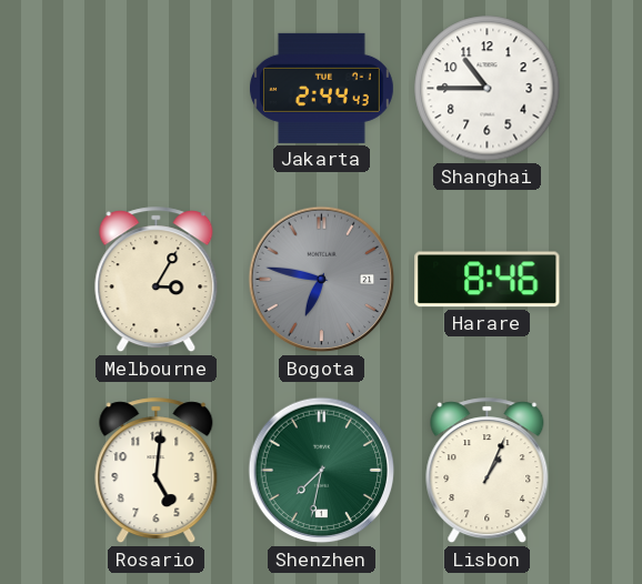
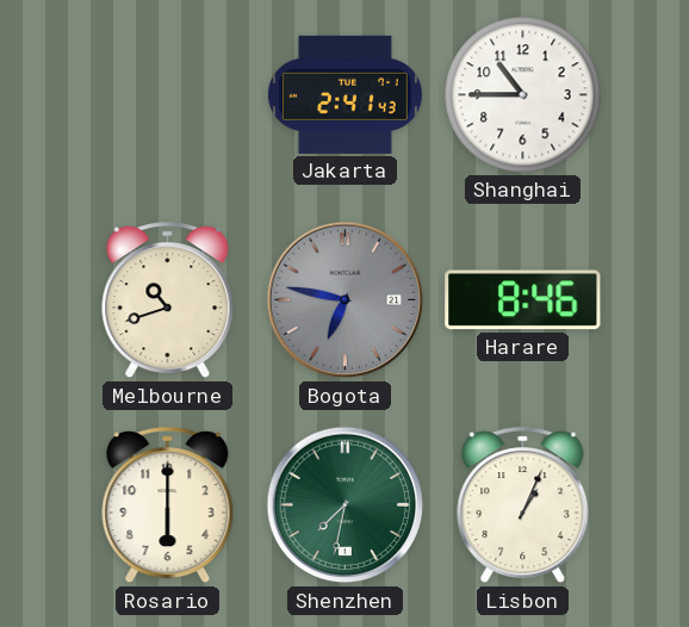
Jakarta: 2:44 -> 2:41
Melbourne: 3:05 -> 10:42
Rosario: 5:01 -> 6:00
